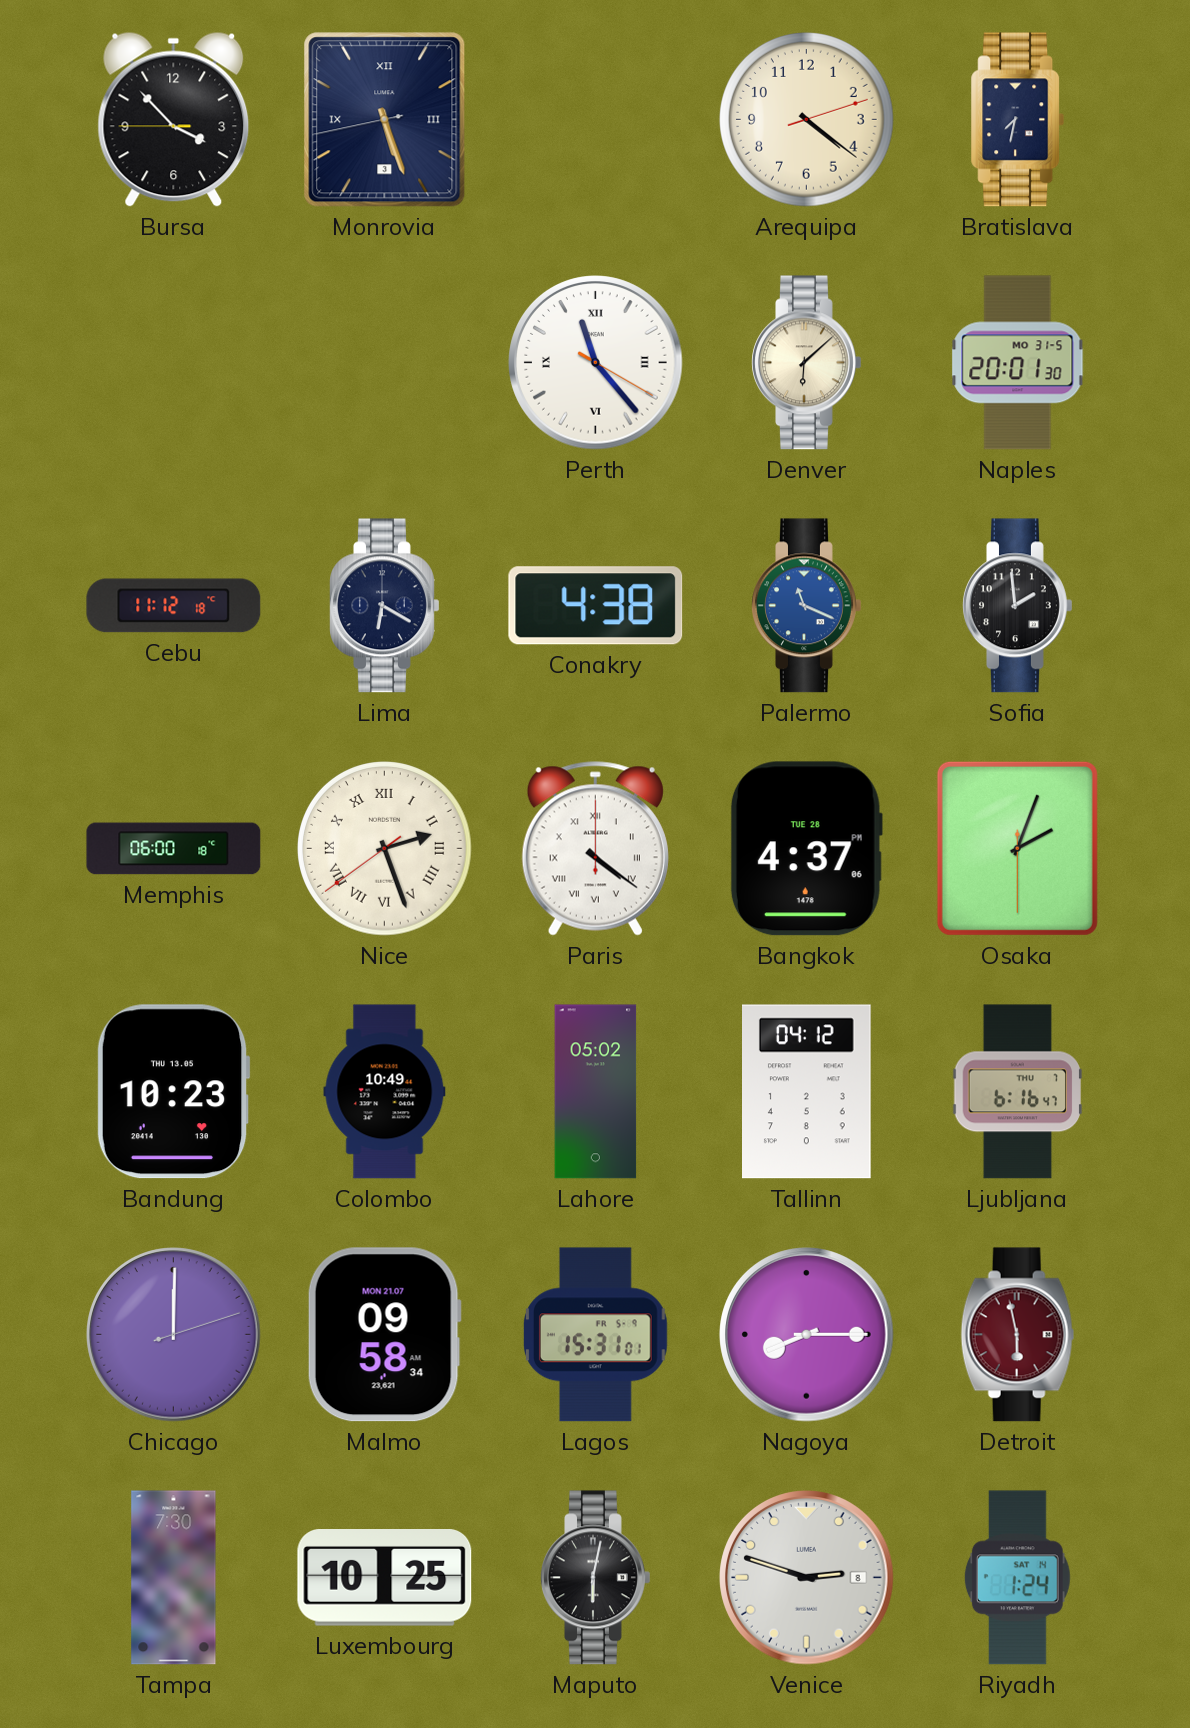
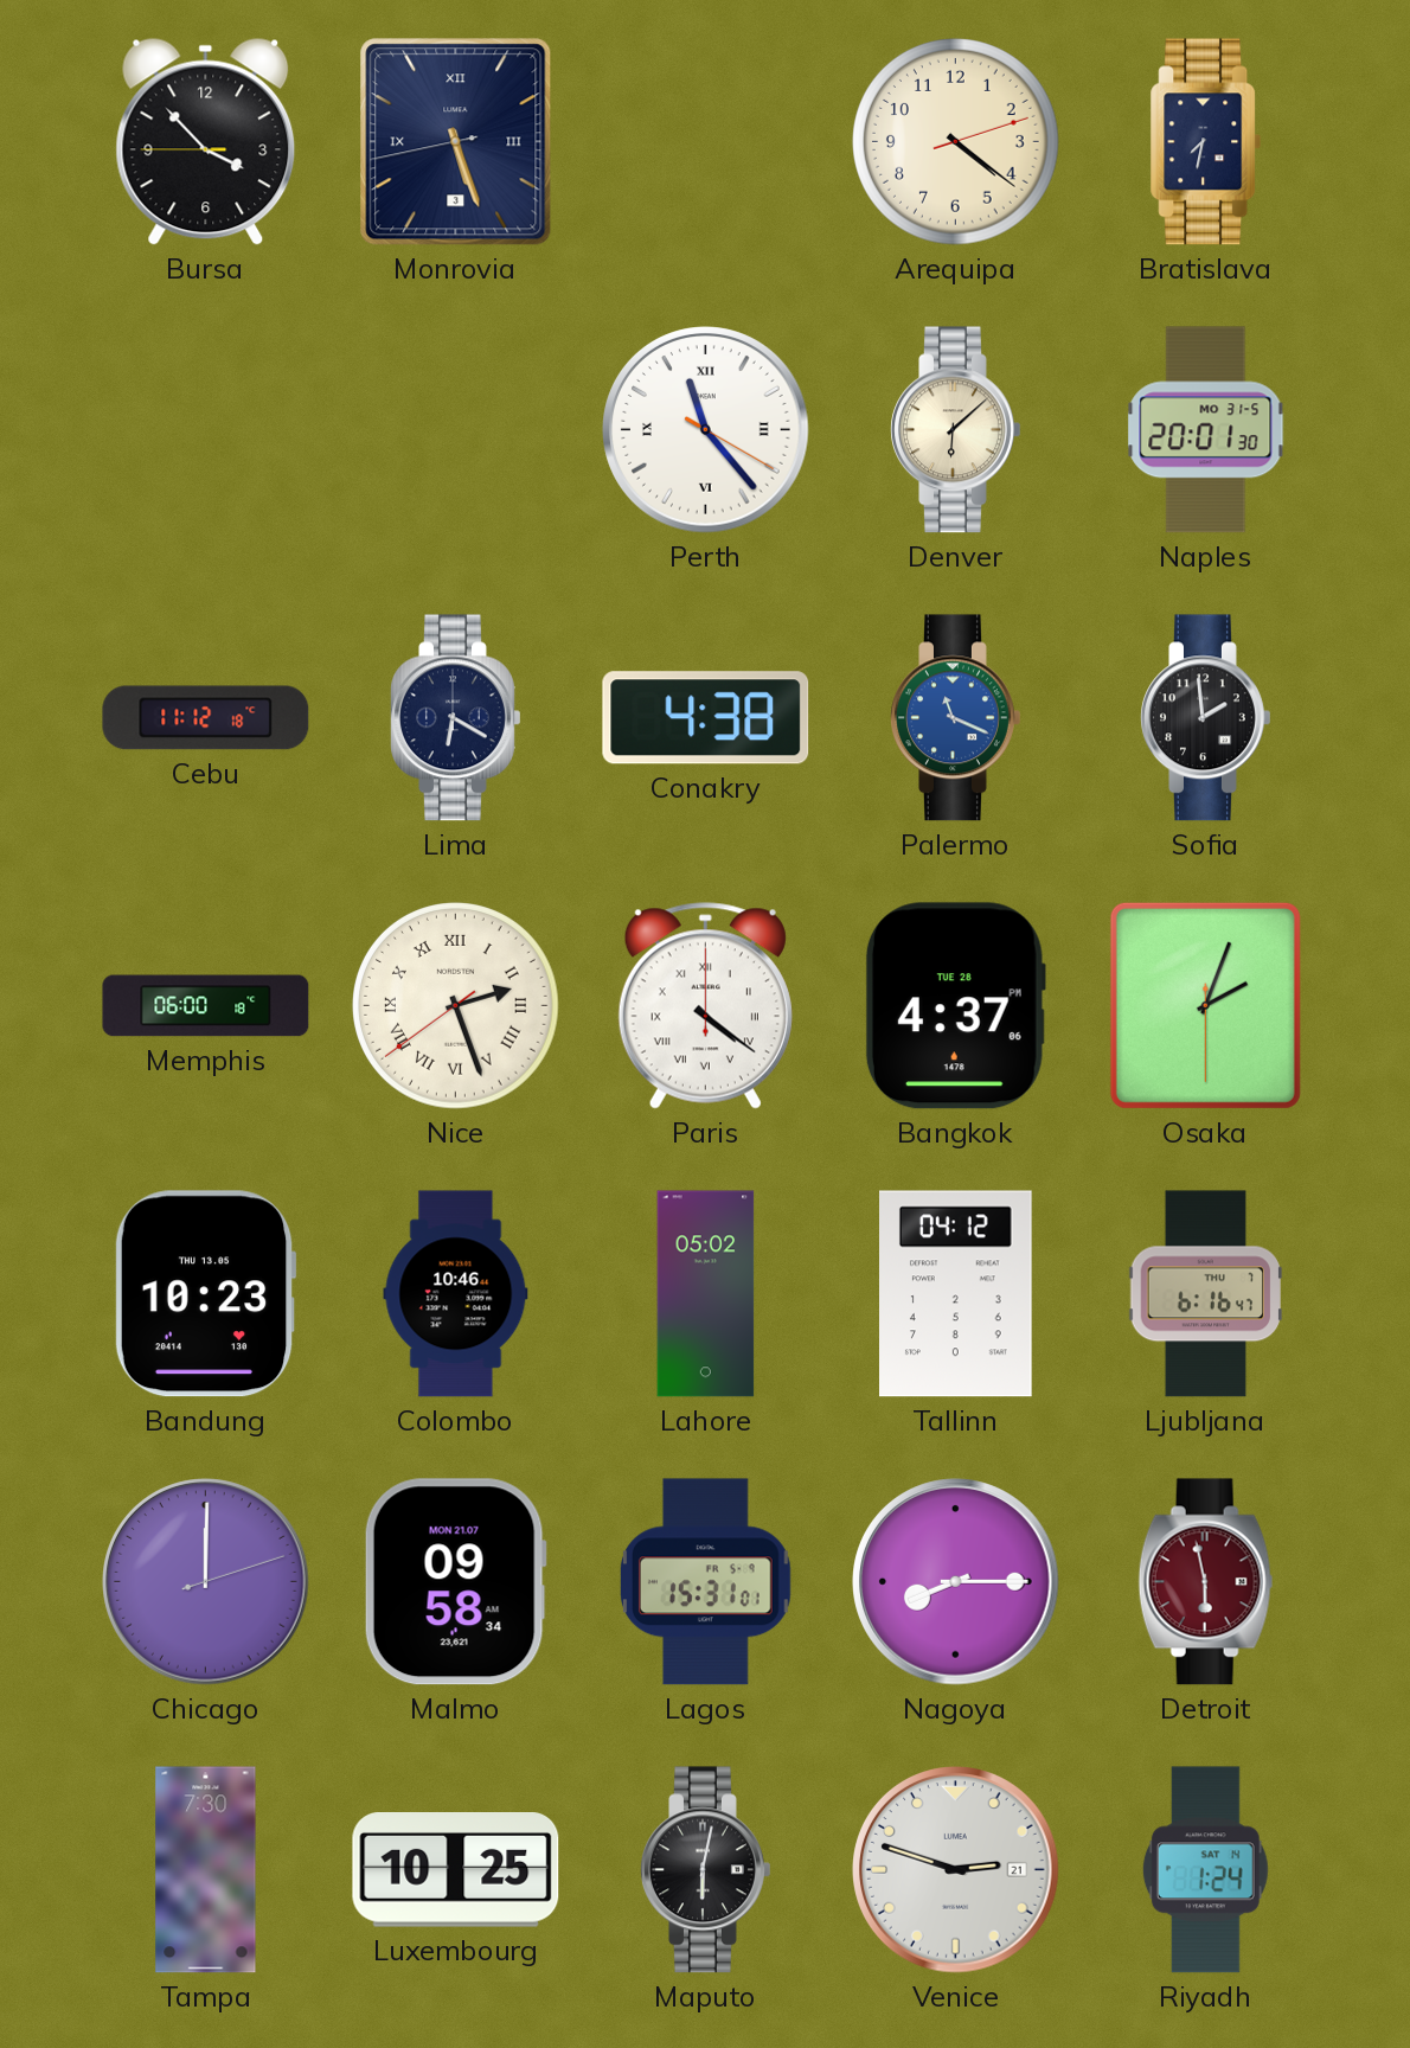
Colombo: 10:49 -> 10:46
Venice date: 8 -> 21
